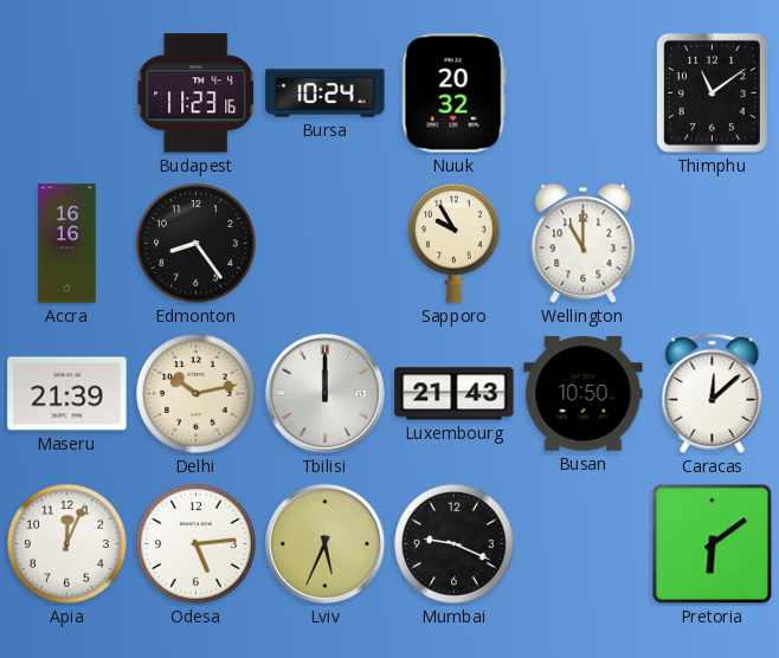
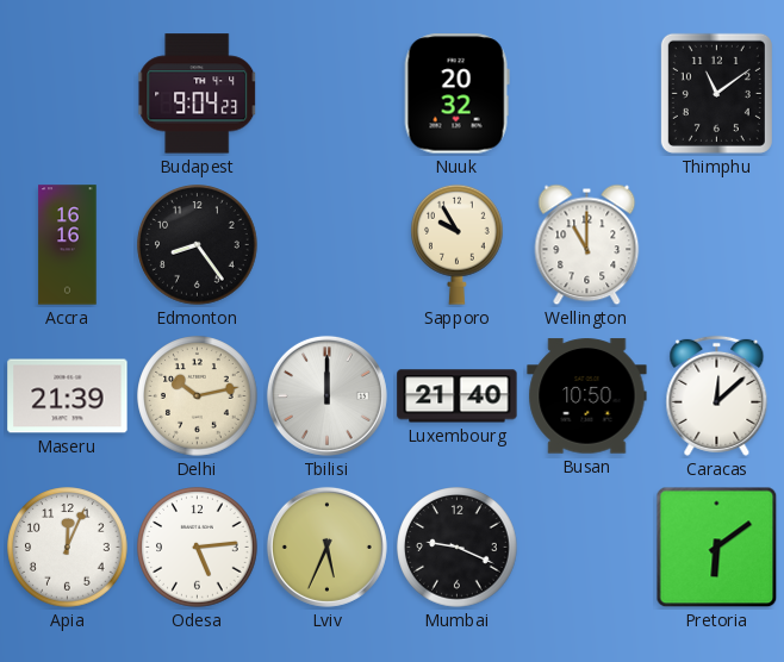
Budapest: 11:23 -> 9:04
Bursa: 10:24 -> none
Luxembourg: 21:43 -> 21:40
